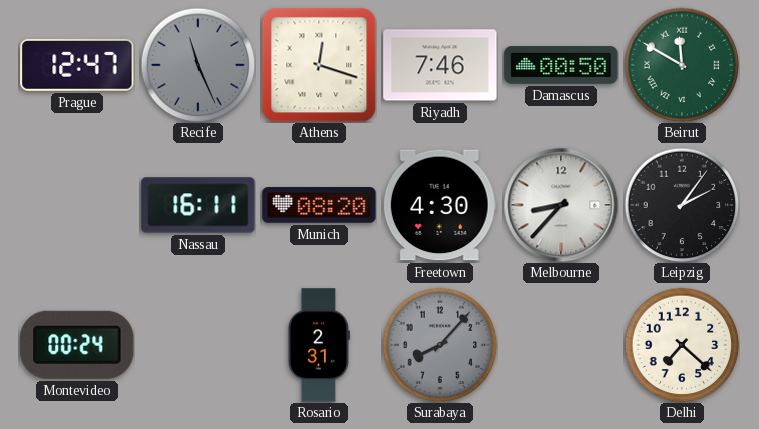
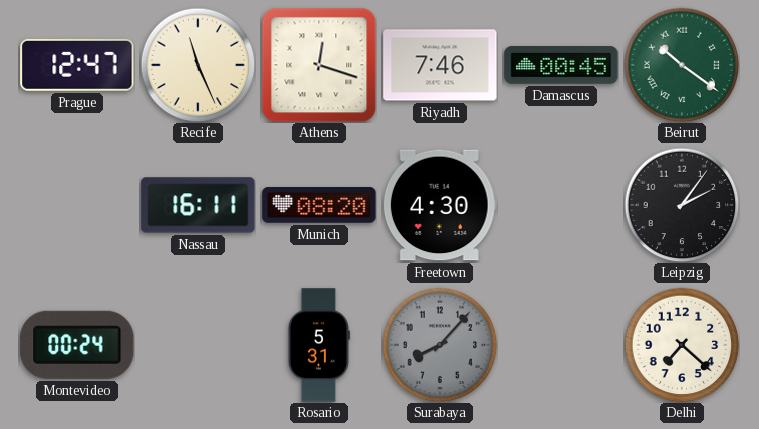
Recife dial: grey -> cream
Damascus: 00:50 -> 00:45
Beirut: 11:50 -> 10:21
Melbourne: 8:37 -> none
Rosario: 2:31 -> 5:31
